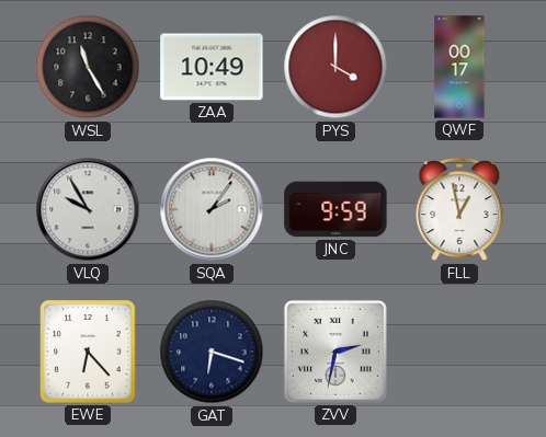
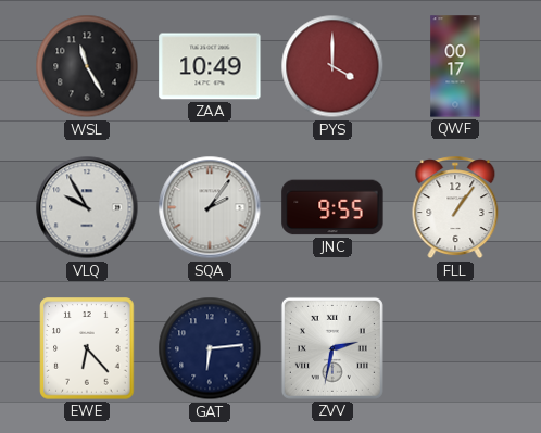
JNC: 9:59 -> 9:55
FLL: 12:58 -> 1:06
GAT: 6:18 -> 6:14
